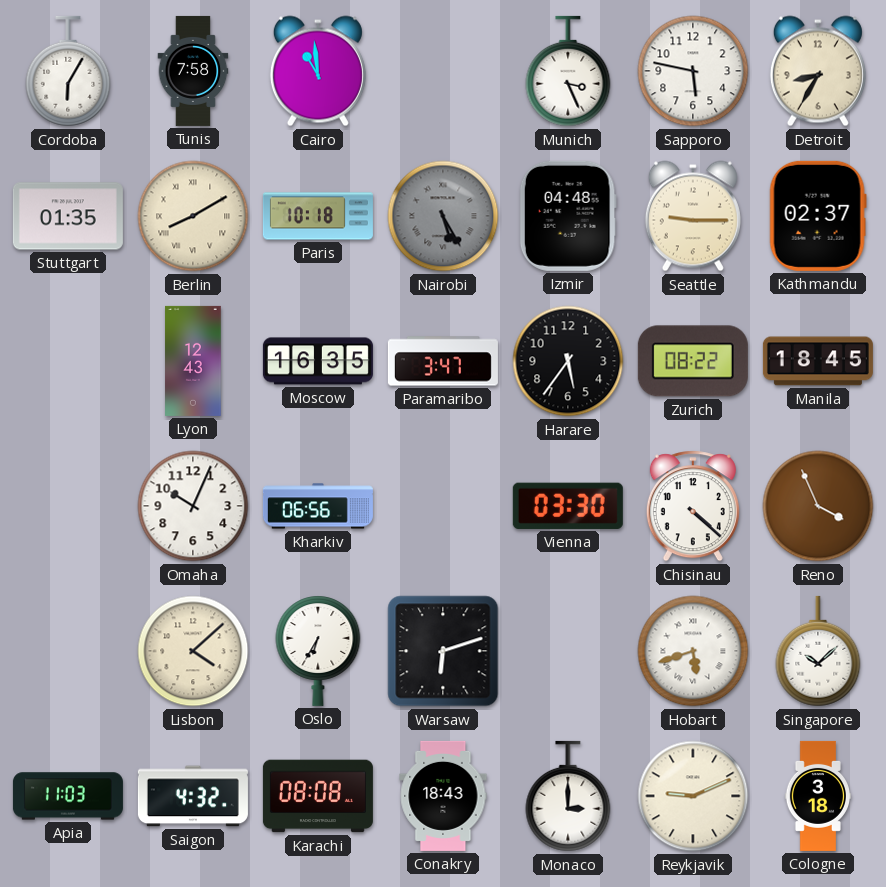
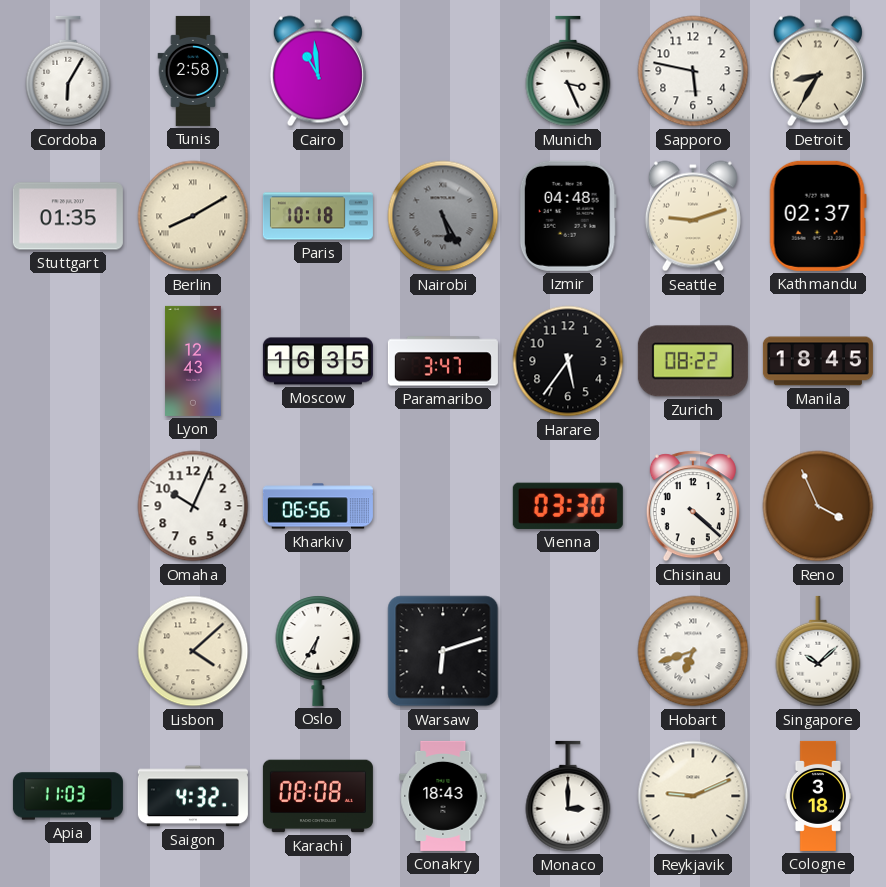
Tunis: 7:58 -> 2:58
Seattle: 9:15 -> 9:12
Hobart: 5:42 -> 6:42
